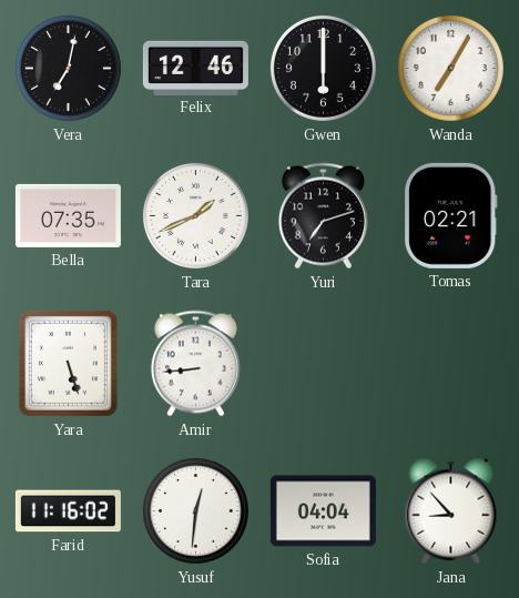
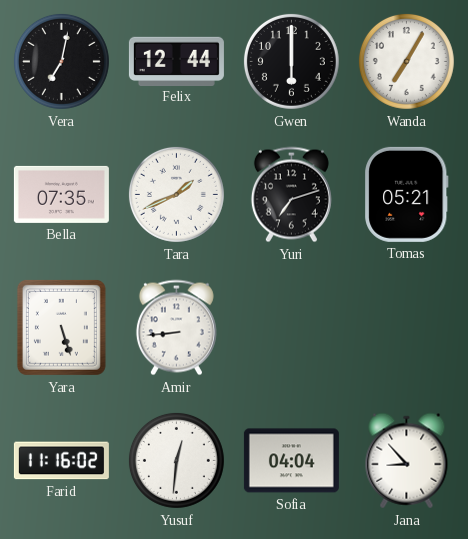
Felix: 12:46 -> 12:44
Tomas: 02:21 -> 05:21
